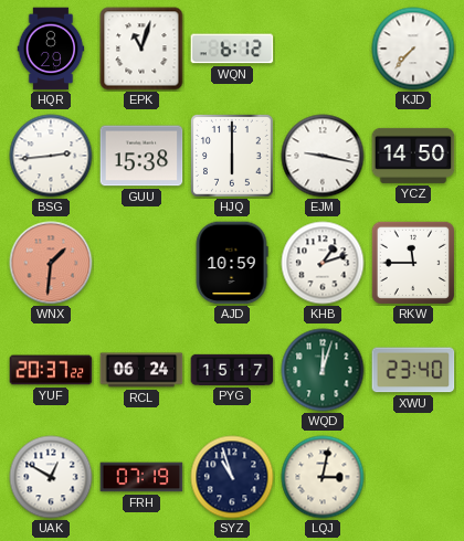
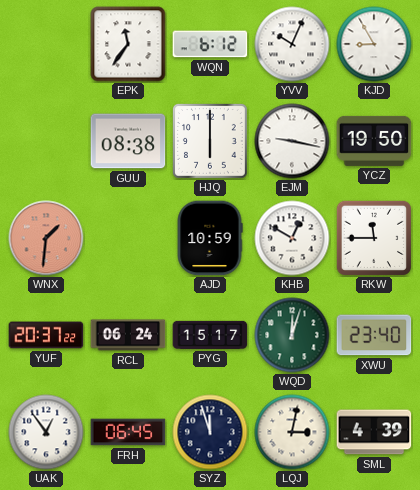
HQR: 8:29 -> none
EPK: 11:03 -> 11:36
YVV: none -> 10:04
KJD: 7:37 -> 8:55
BSG: 2:44 -> none
GUU: 15:38 -> 08:38
YCZ: 14:50 -> 19:50
KHB: 1:12 -> 12:50
UAK: 12:50 -> 12:54
FRH: 07:19 -> 06:45
SYZ: 10:57 -> 11:57
SML: none -> 4:39
